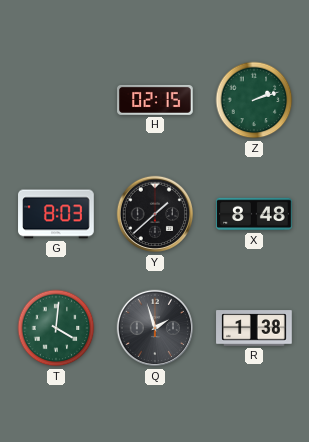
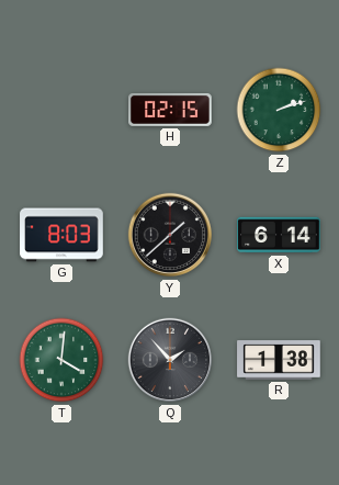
X: 8:48 -> 6:14
Q: 1:57 -> 1:53
